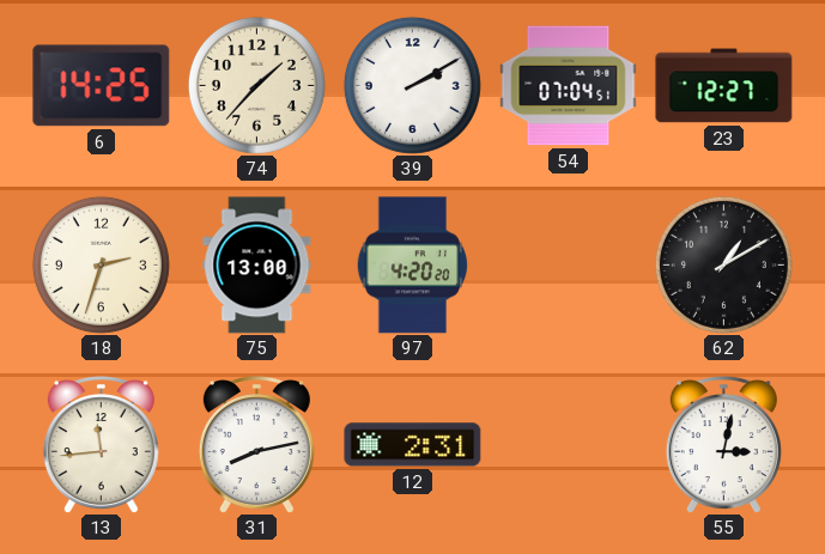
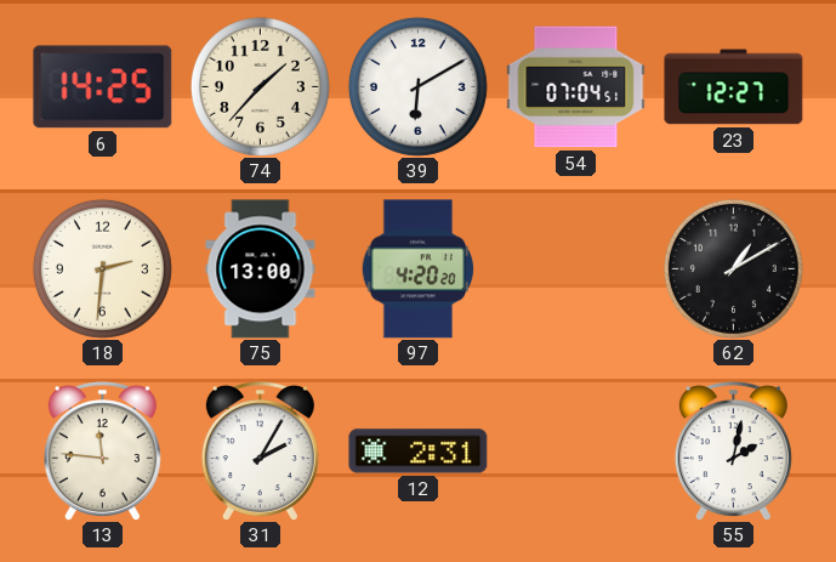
39: 2:10 -> 6:10
18: 2:33 -> 2:31
13: 11:44 -> 11:46
31: 8:13 -> 2:05
55: 3:02 -> 2:02
